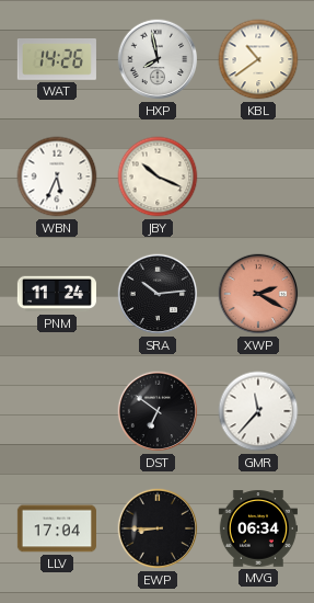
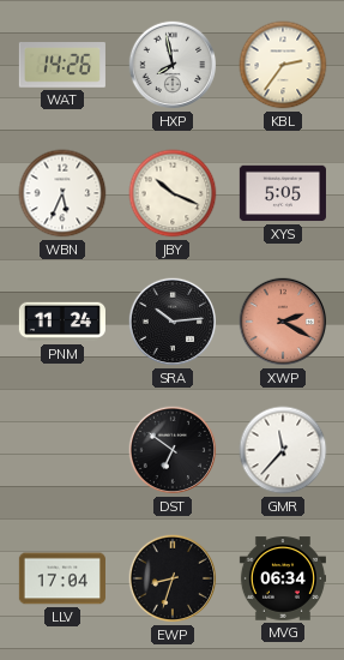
KBL: 10:39 -> 2:36
XYS: none -> 5:05
EWP: 8:45 -> 8:33
